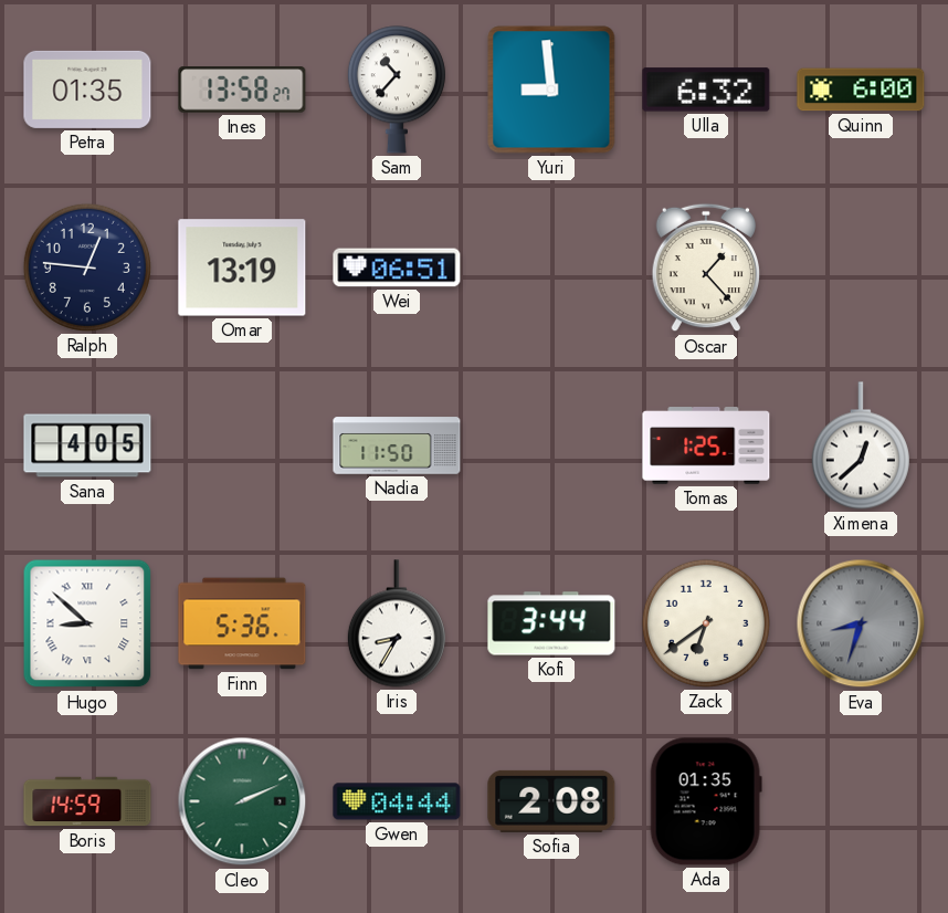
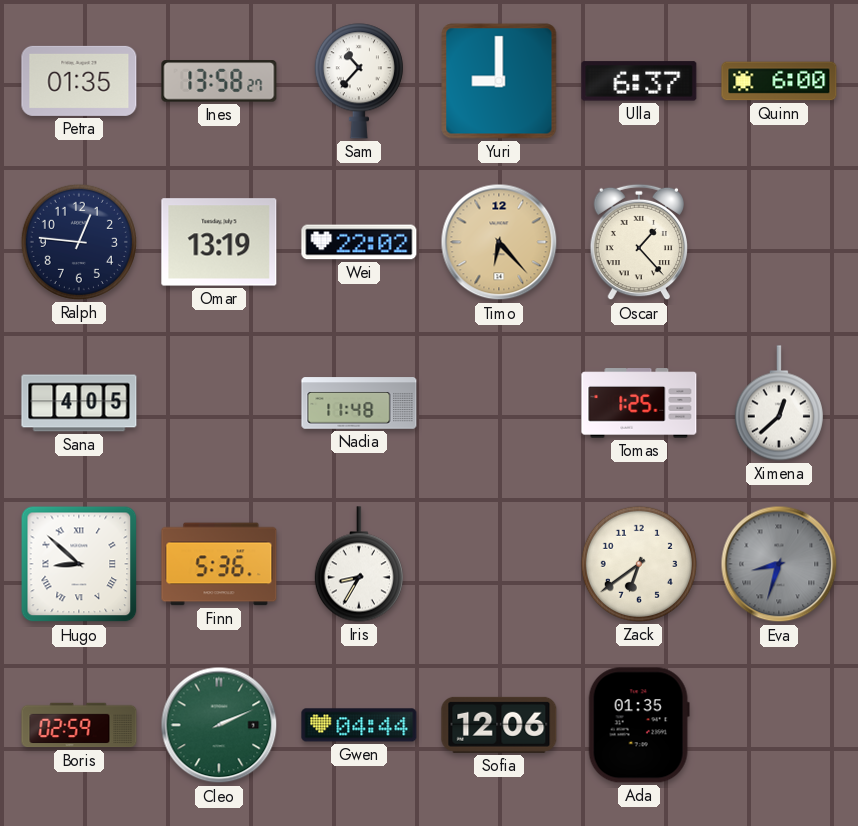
Yuri: 8:59 -> 9:00
Ulla: 6:32 -> 6:37
Wei: 06:51 -> 22:02
Timo: none -> 6:23
Nadia: 11:50 -> 11:48
Kofi: 3:44 -> none
Boris: 14:59 -> 02:59
Sofia: 2:08 -> 12:06
